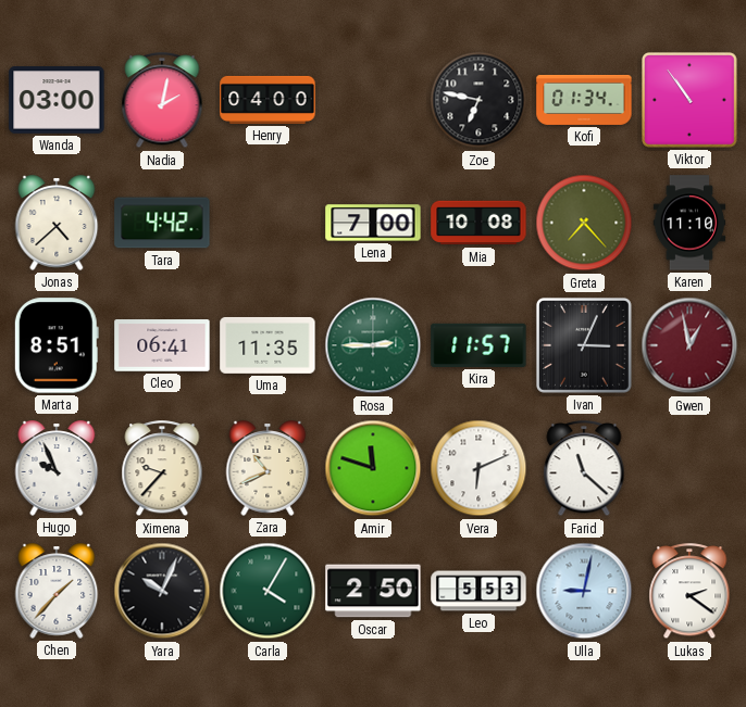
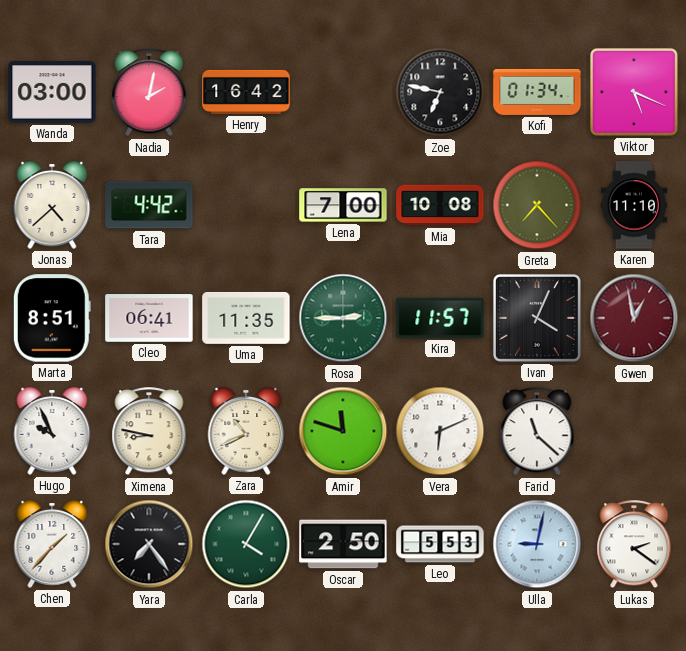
Henry: 04:00 -> 16:42
Viktor: 10:54 -> 5:19
Ivan: 3:04 -> 4:04
Ximena: 9:37 -> 8:47
Yara: 10:04 -> 7:24
